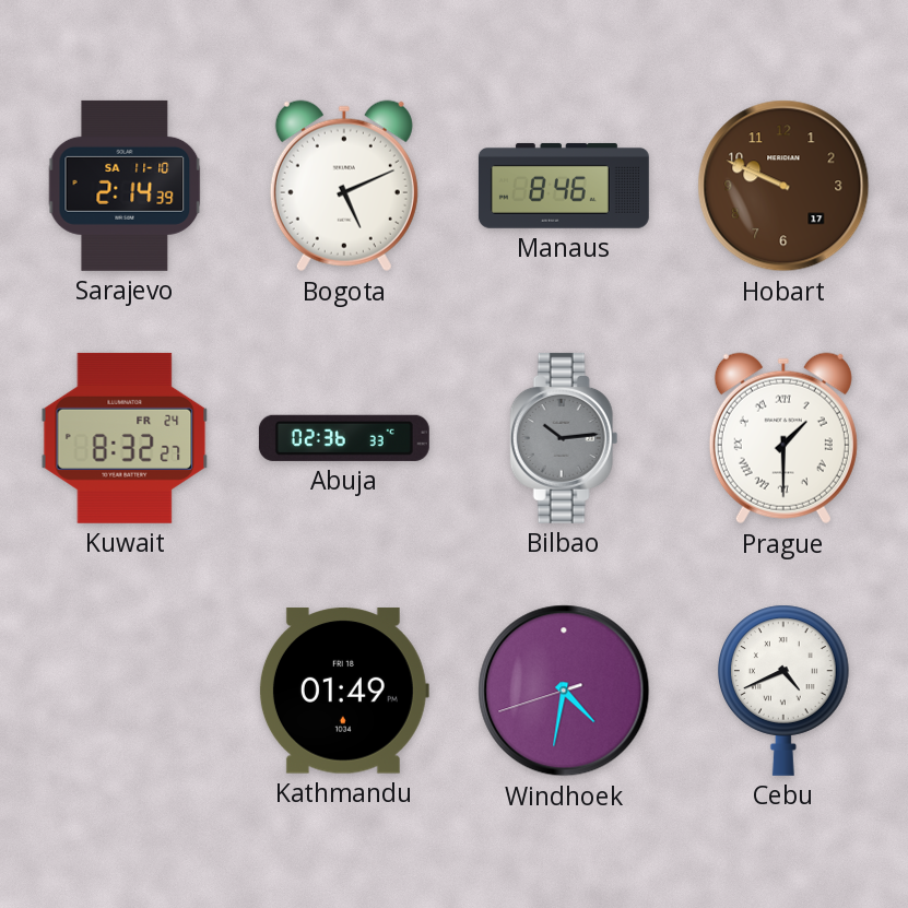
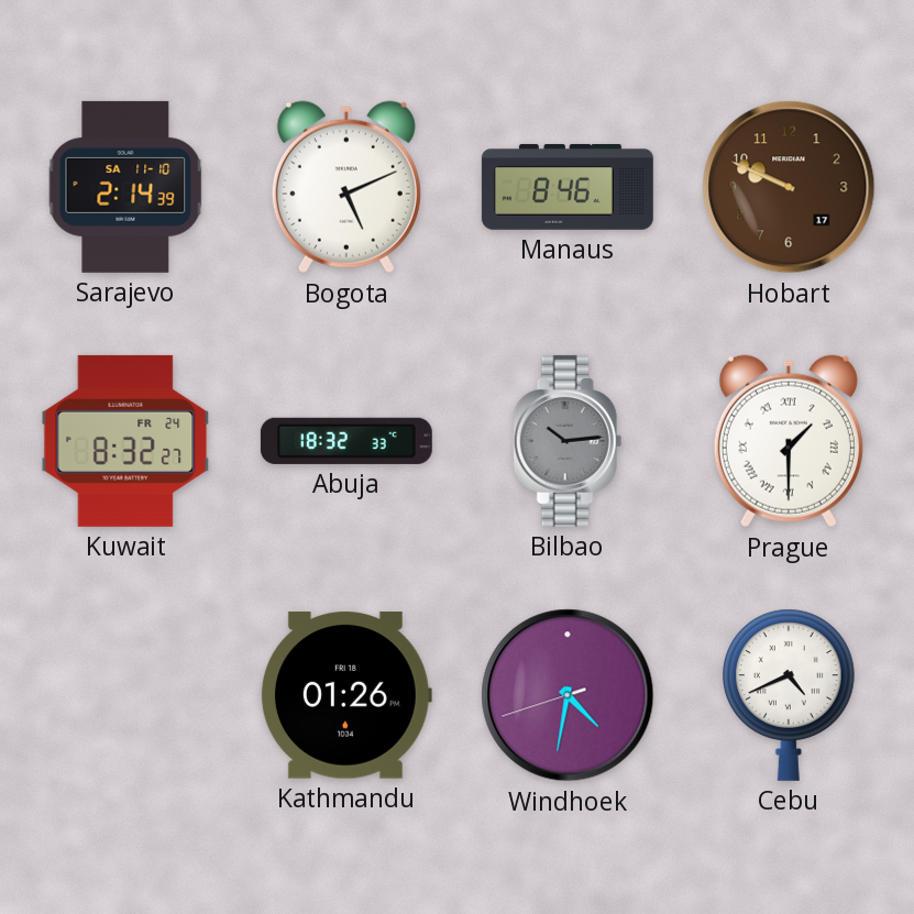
Abuja: 02:36 -> 18:32
Kathmandu: 01:49 -> 01:26
